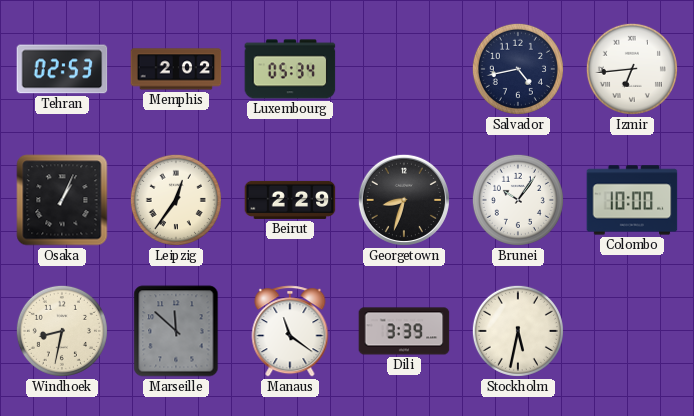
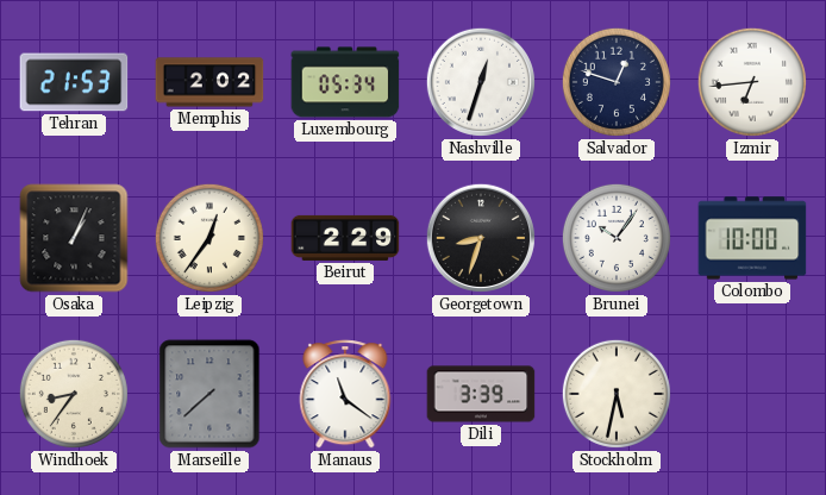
Tehran: 02:53 -> 21:53
Nashville: none -> 12:33
Salvador: 4:43 -> 12:48
Windhoek: 8:32 -> 8:36
Marseille: 11:52 -> 7:38
